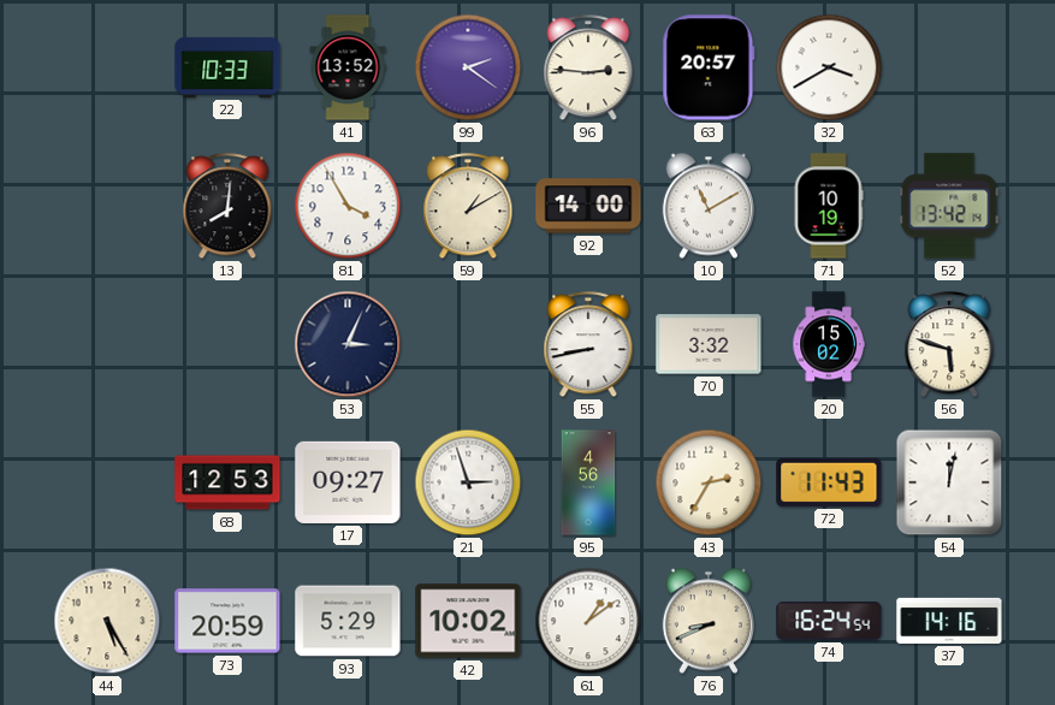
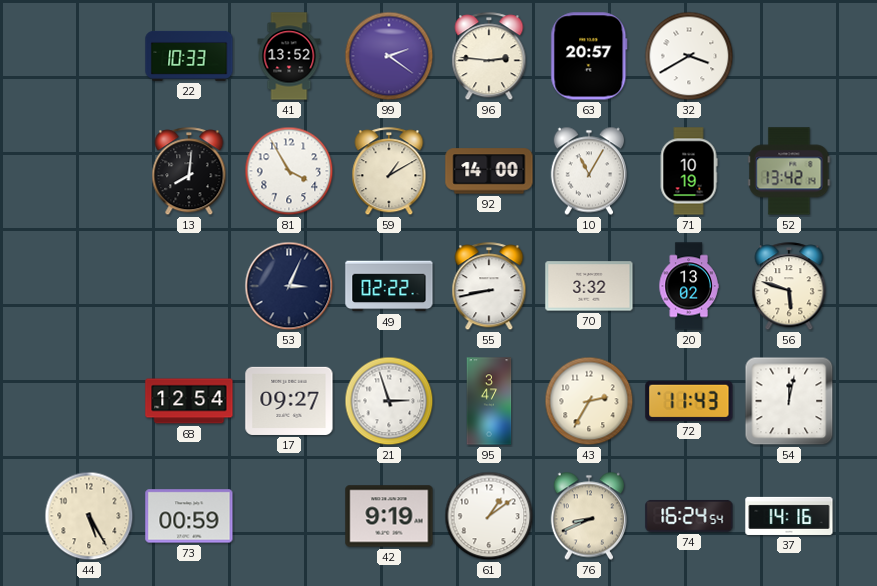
10: 11:10 -> 11:05
49: none -> 02:22
20: 15:02 -> 13:02
68: 12:53 -> 12:54
95: 4:56 -> 3:47
73: 20:59 -> 00:59
93: 5:29 -> none
42: 10:02 -> 9:19
